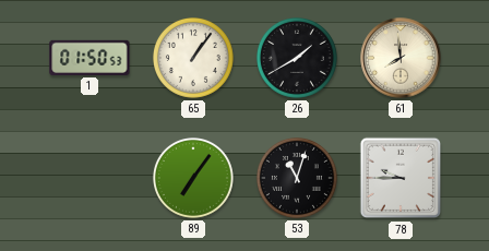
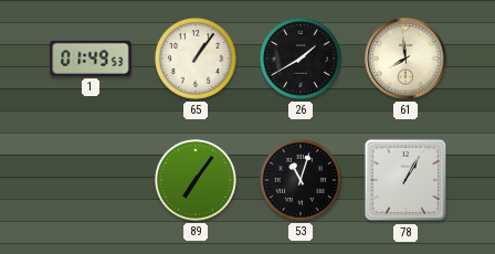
1: 01:50 -> 01:49
78: 9:45 -> 1:05
